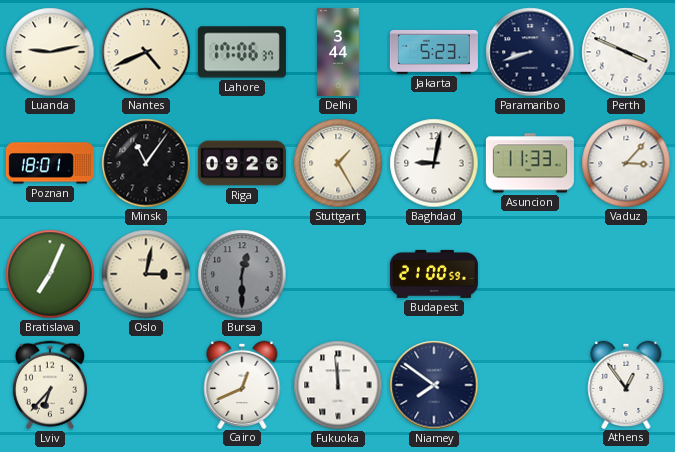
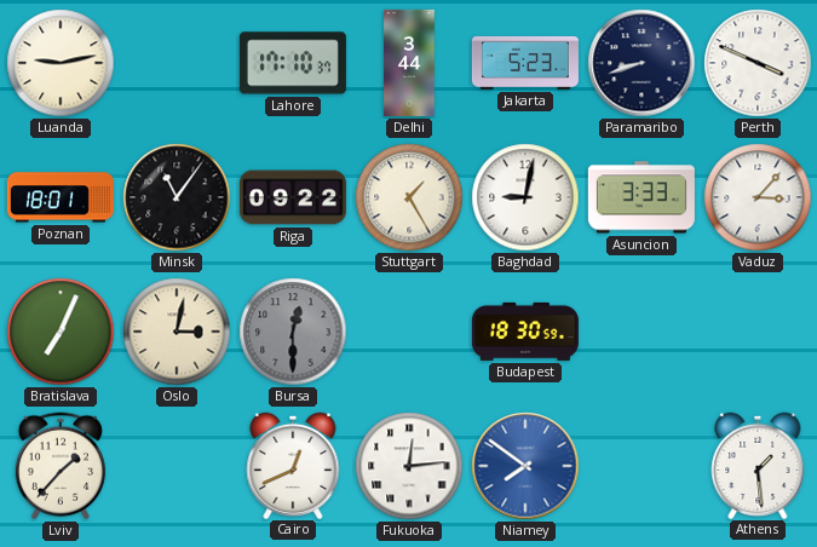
Nantes: 4:41 -> none
Lahore: 17:06 -> 17:10
Riga: 09:26 -> 09:22
Asuncion: 11:33 -> 3:33
Budapest: 21:00 -> 18:30
Lviv: 6:37 -> 1:37
Fukuoka: 11:59 -> 12:14
Niamey dial: navy -> blue
Athens: 12:54 -> 1:29
